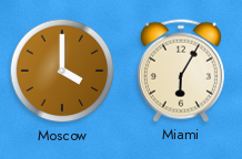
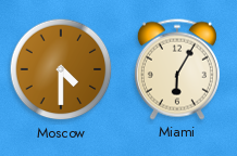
Moscow: 4:00 -> 4:30
